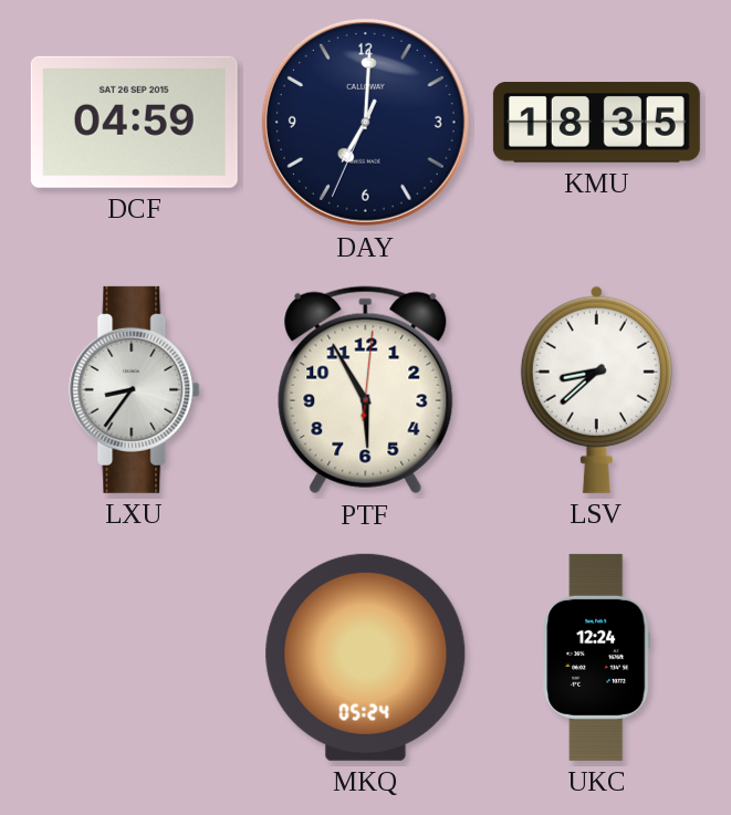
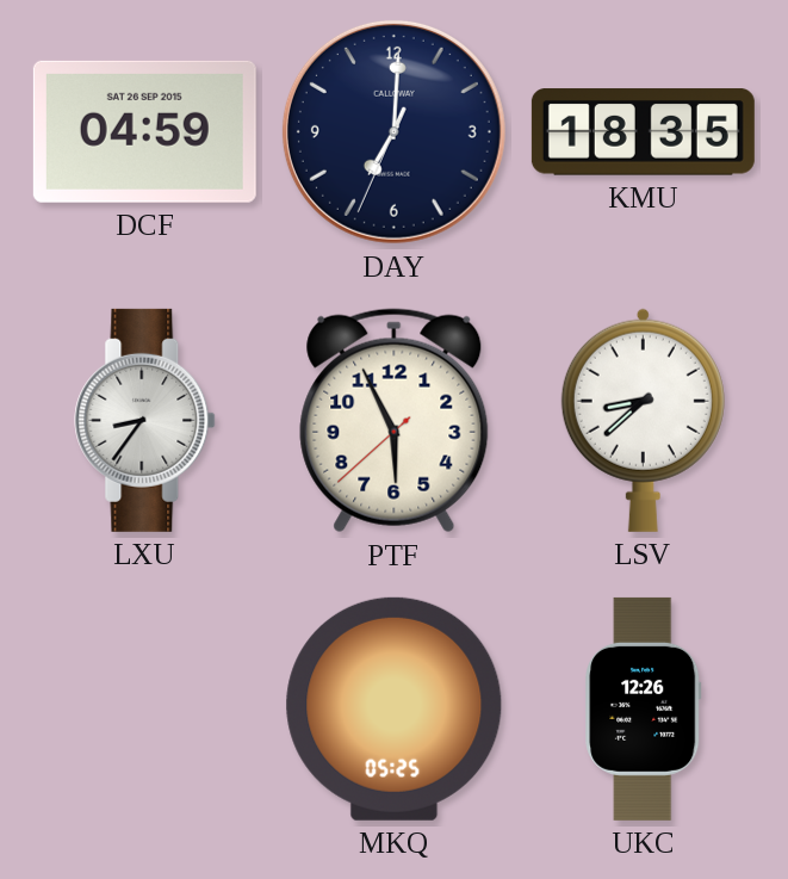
PTF: 5:55:01 -> 5:55:38
MKQ: 05:24 -> 05:25
UKC: 12:24 -> 12:26
